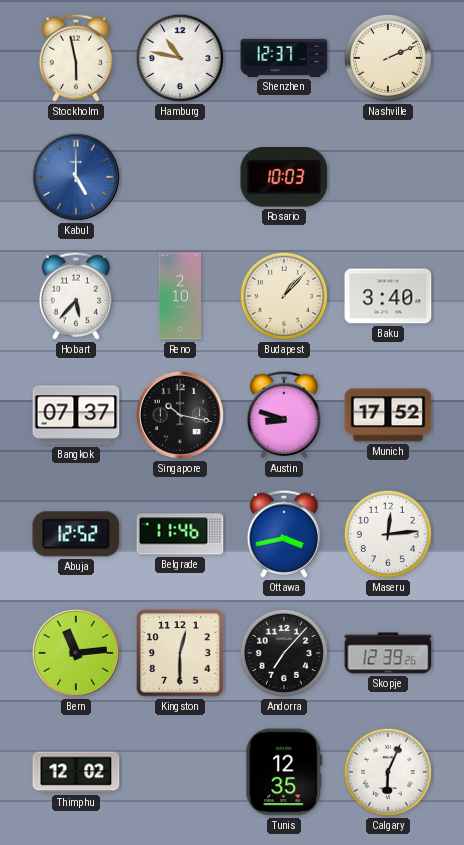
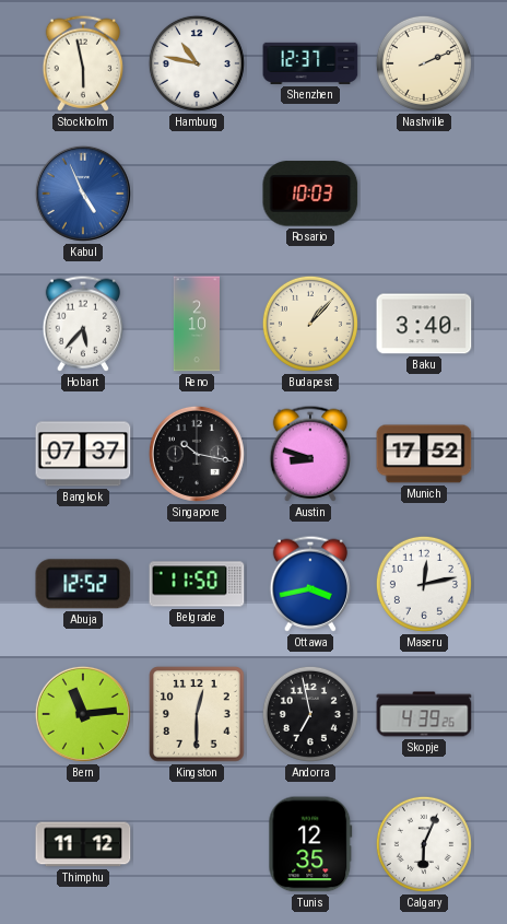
Kabul: 5:00 -> 4:56
Belgrade: 11:46 -> 11:50
Maseru: 12:14 -> 12:13
Andorra: 7:07 -> 6:58
Skopje: 12:39 -> 4:39
Thimphu: 12:02 -> 11:12
